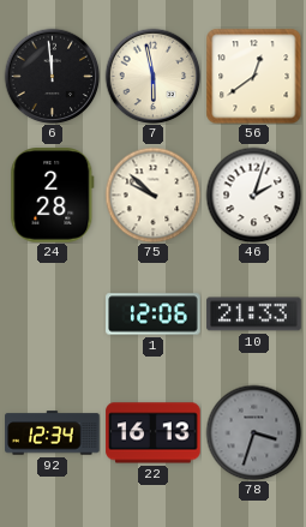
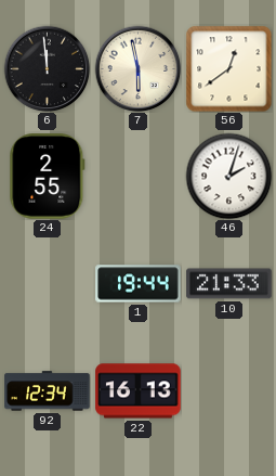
24: 2:28 -> 2:55
75: 9:52 -> none
1: 12:06 -> 19:44
78: 3:33 -> none
